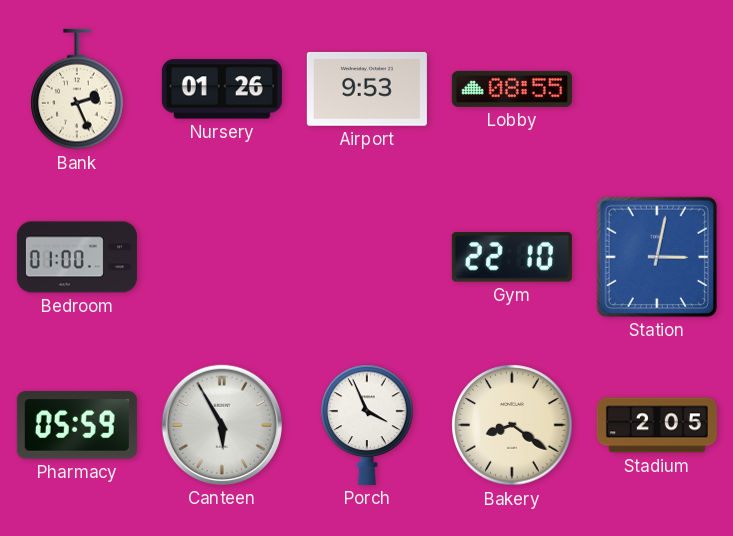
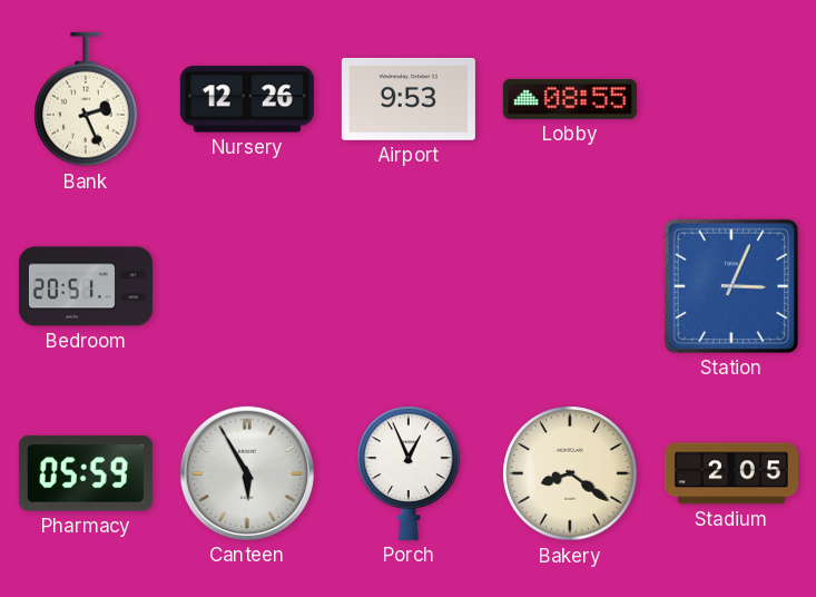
Nursery: 01:26 -> 12:26
Bedroom: 01:00 -> 20:51
Gym: 22:10 -> none
Station: 3:02 -> 3:04
Porch: 3:56 -> 12:56
